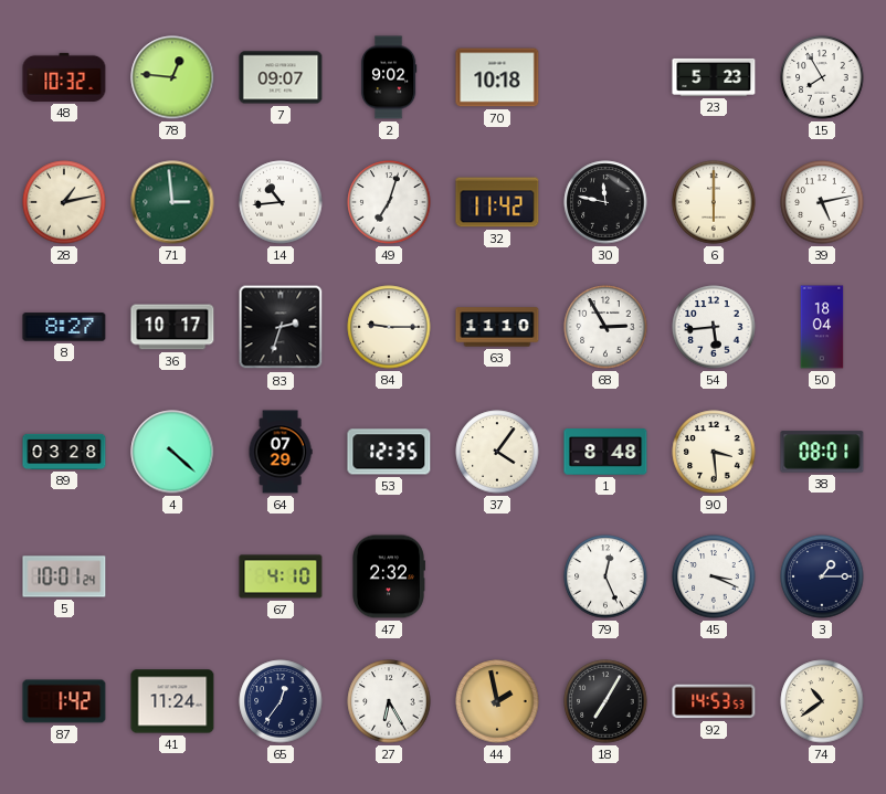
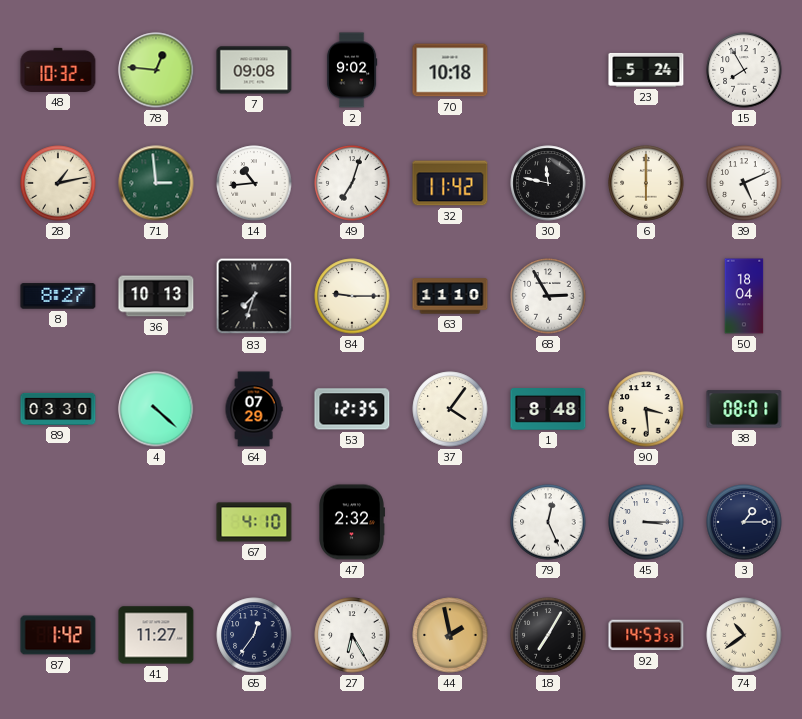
7: 09:07 -> 09:08
23: 5:23 -> 5:24
39: 5:13 -> 5:11
36: 10:17 -> 10:13
83: 2:33 -> 7:33
54: 5:44 -> none
89: 03:28 -> 03:30
5: 10:01 -> none
45: 3:19 -> 3:15
41: 11:24 -> 11:27
